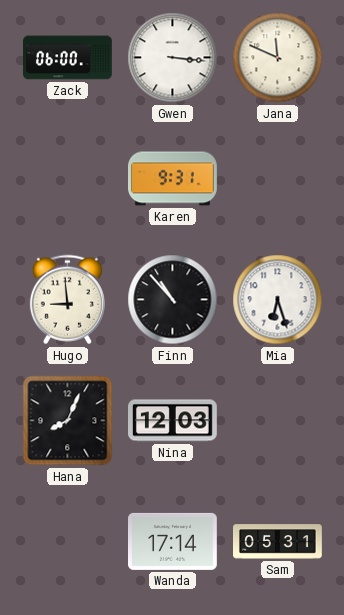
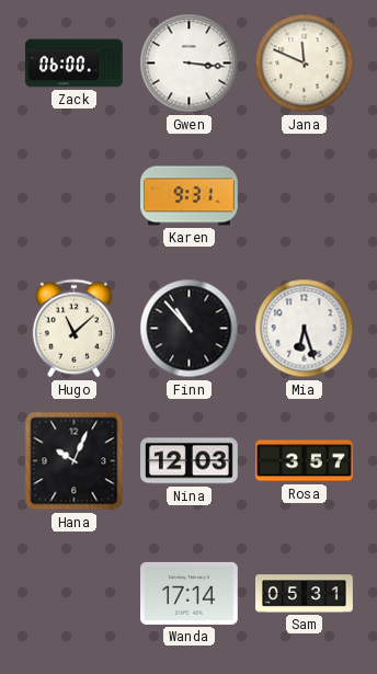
Hugo: 8:59 -> 11:08
Hana: 8:04 -> 10:04
Rosa: none -> 3:57
